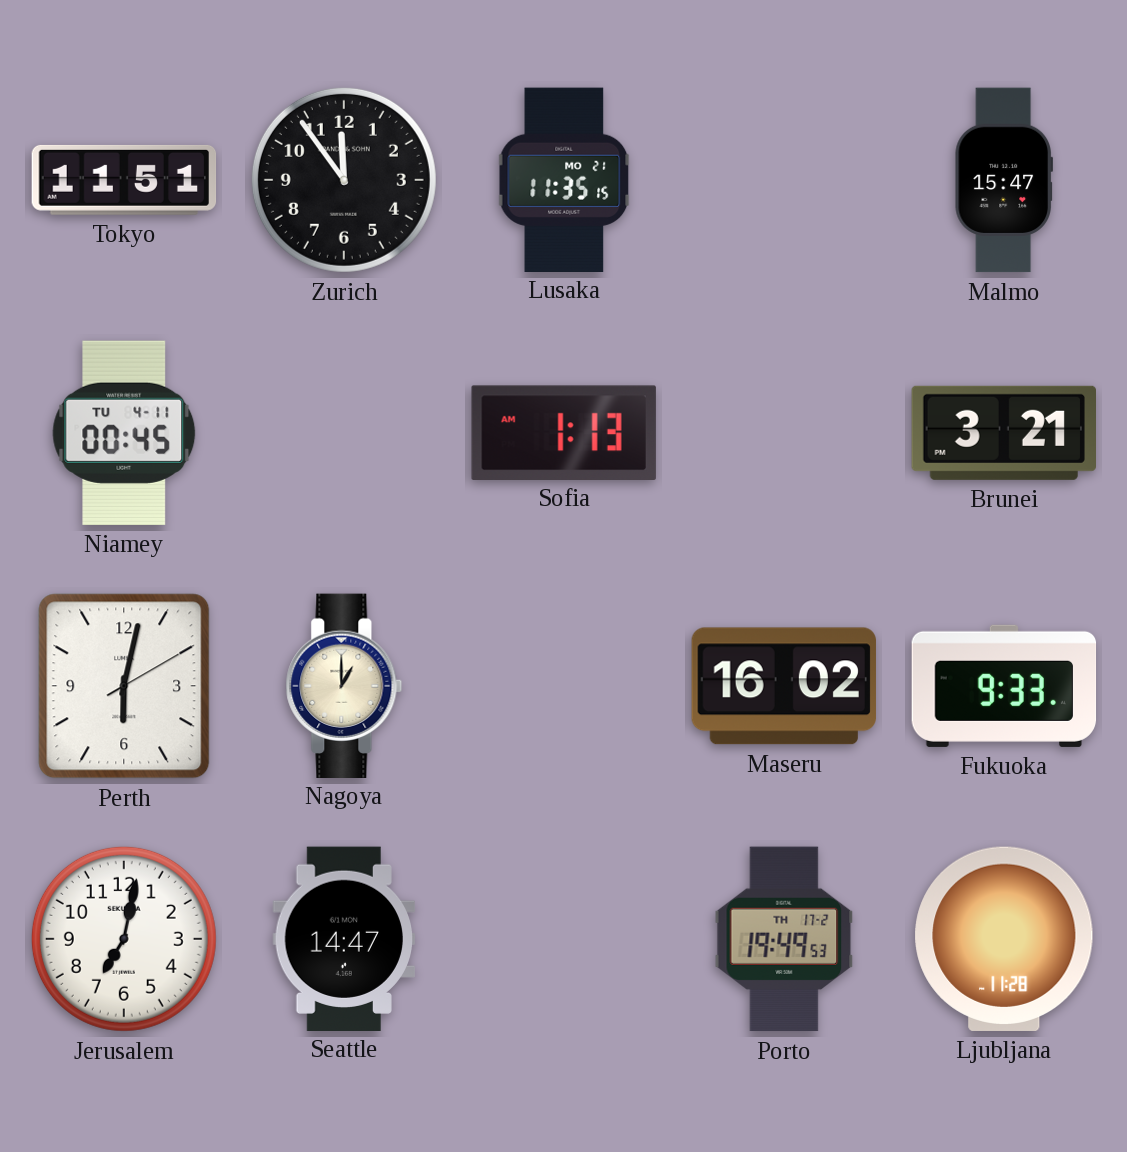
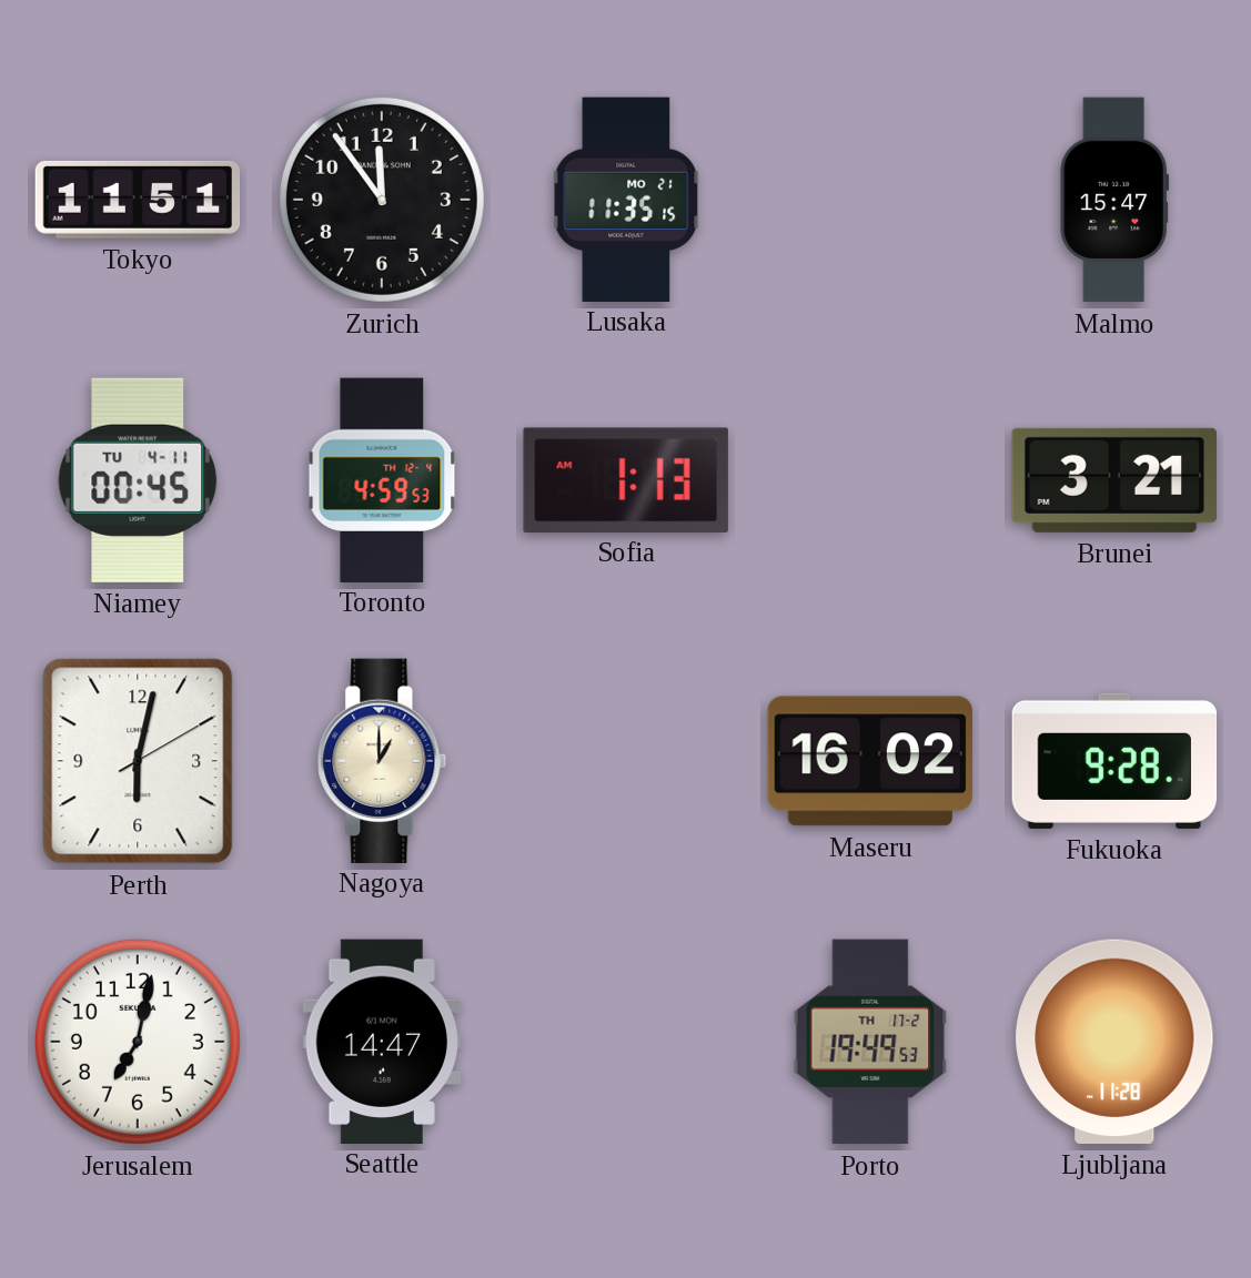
Toronto: none -> 4:59
Fukuoka: 9:33 -> 9:28
